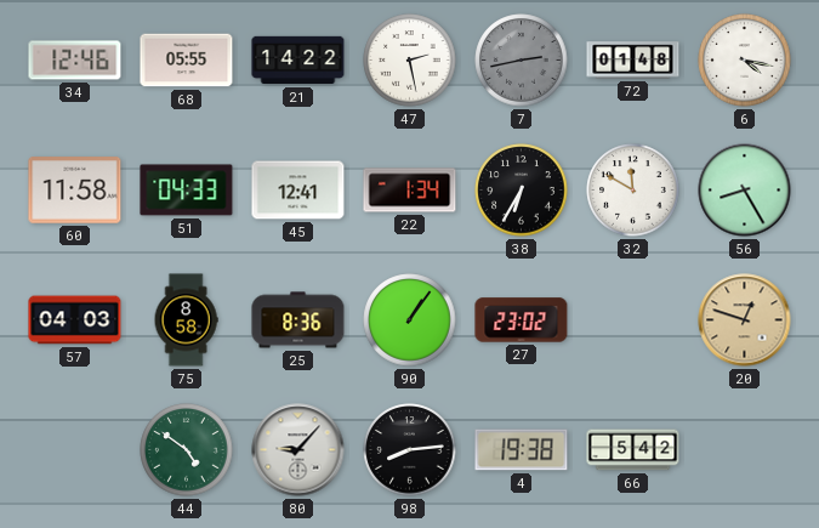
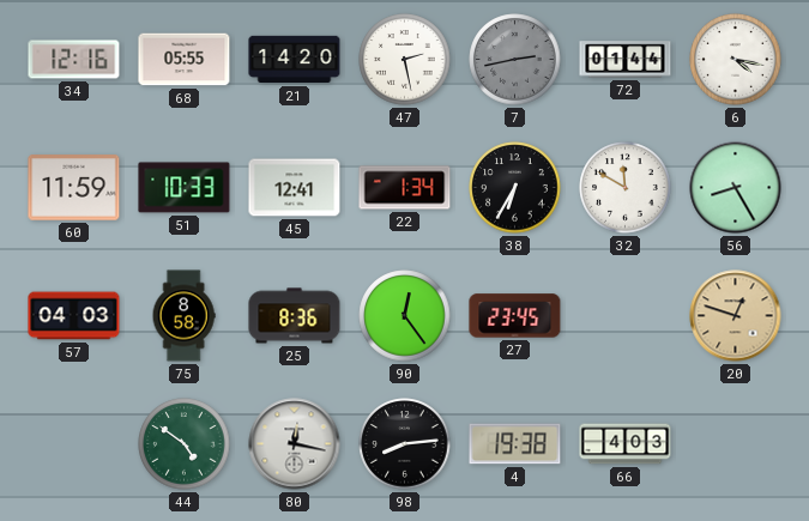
34: 12:46 -> 12:16
21: 14:22 -> 14:20
72: 01:48 -> 01:44
60: 11:58 -> 11:59
51: 04:33 -> 10:33
90: 1:06 -> 12:24
27: 23:02 -> 23:45
80: 9:07 -> 12:17
66: 5:42 -> 4:03
